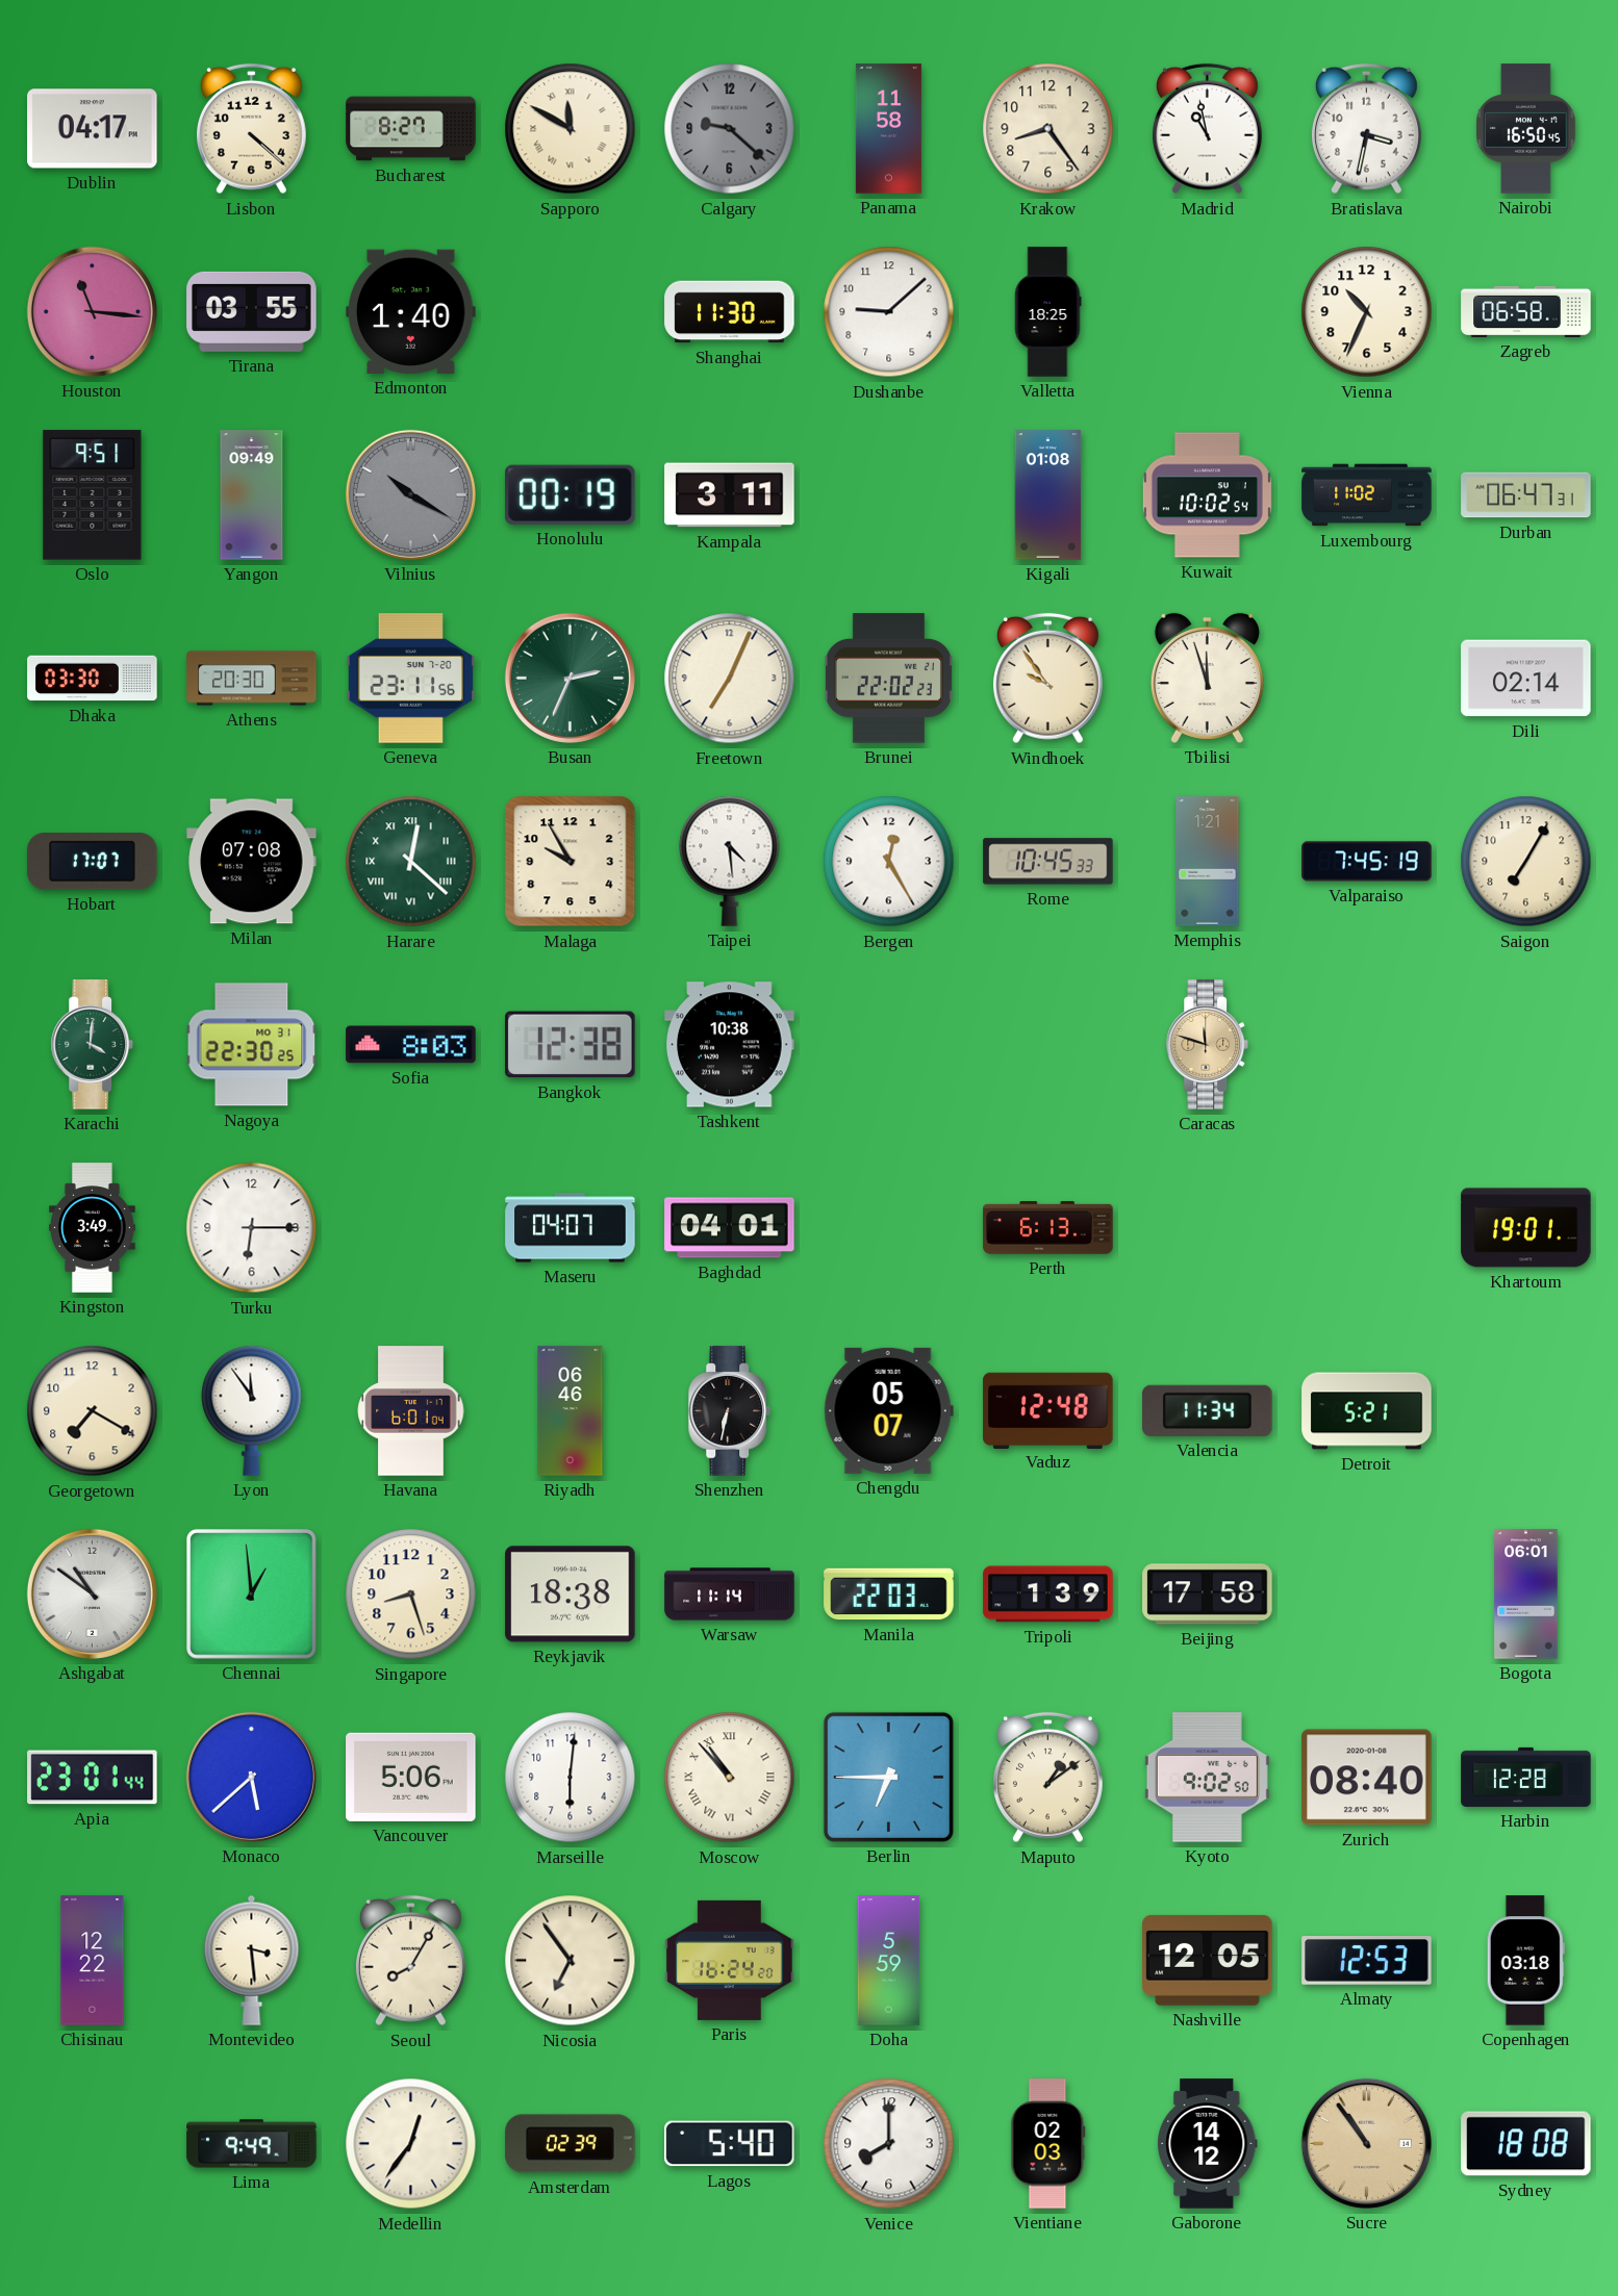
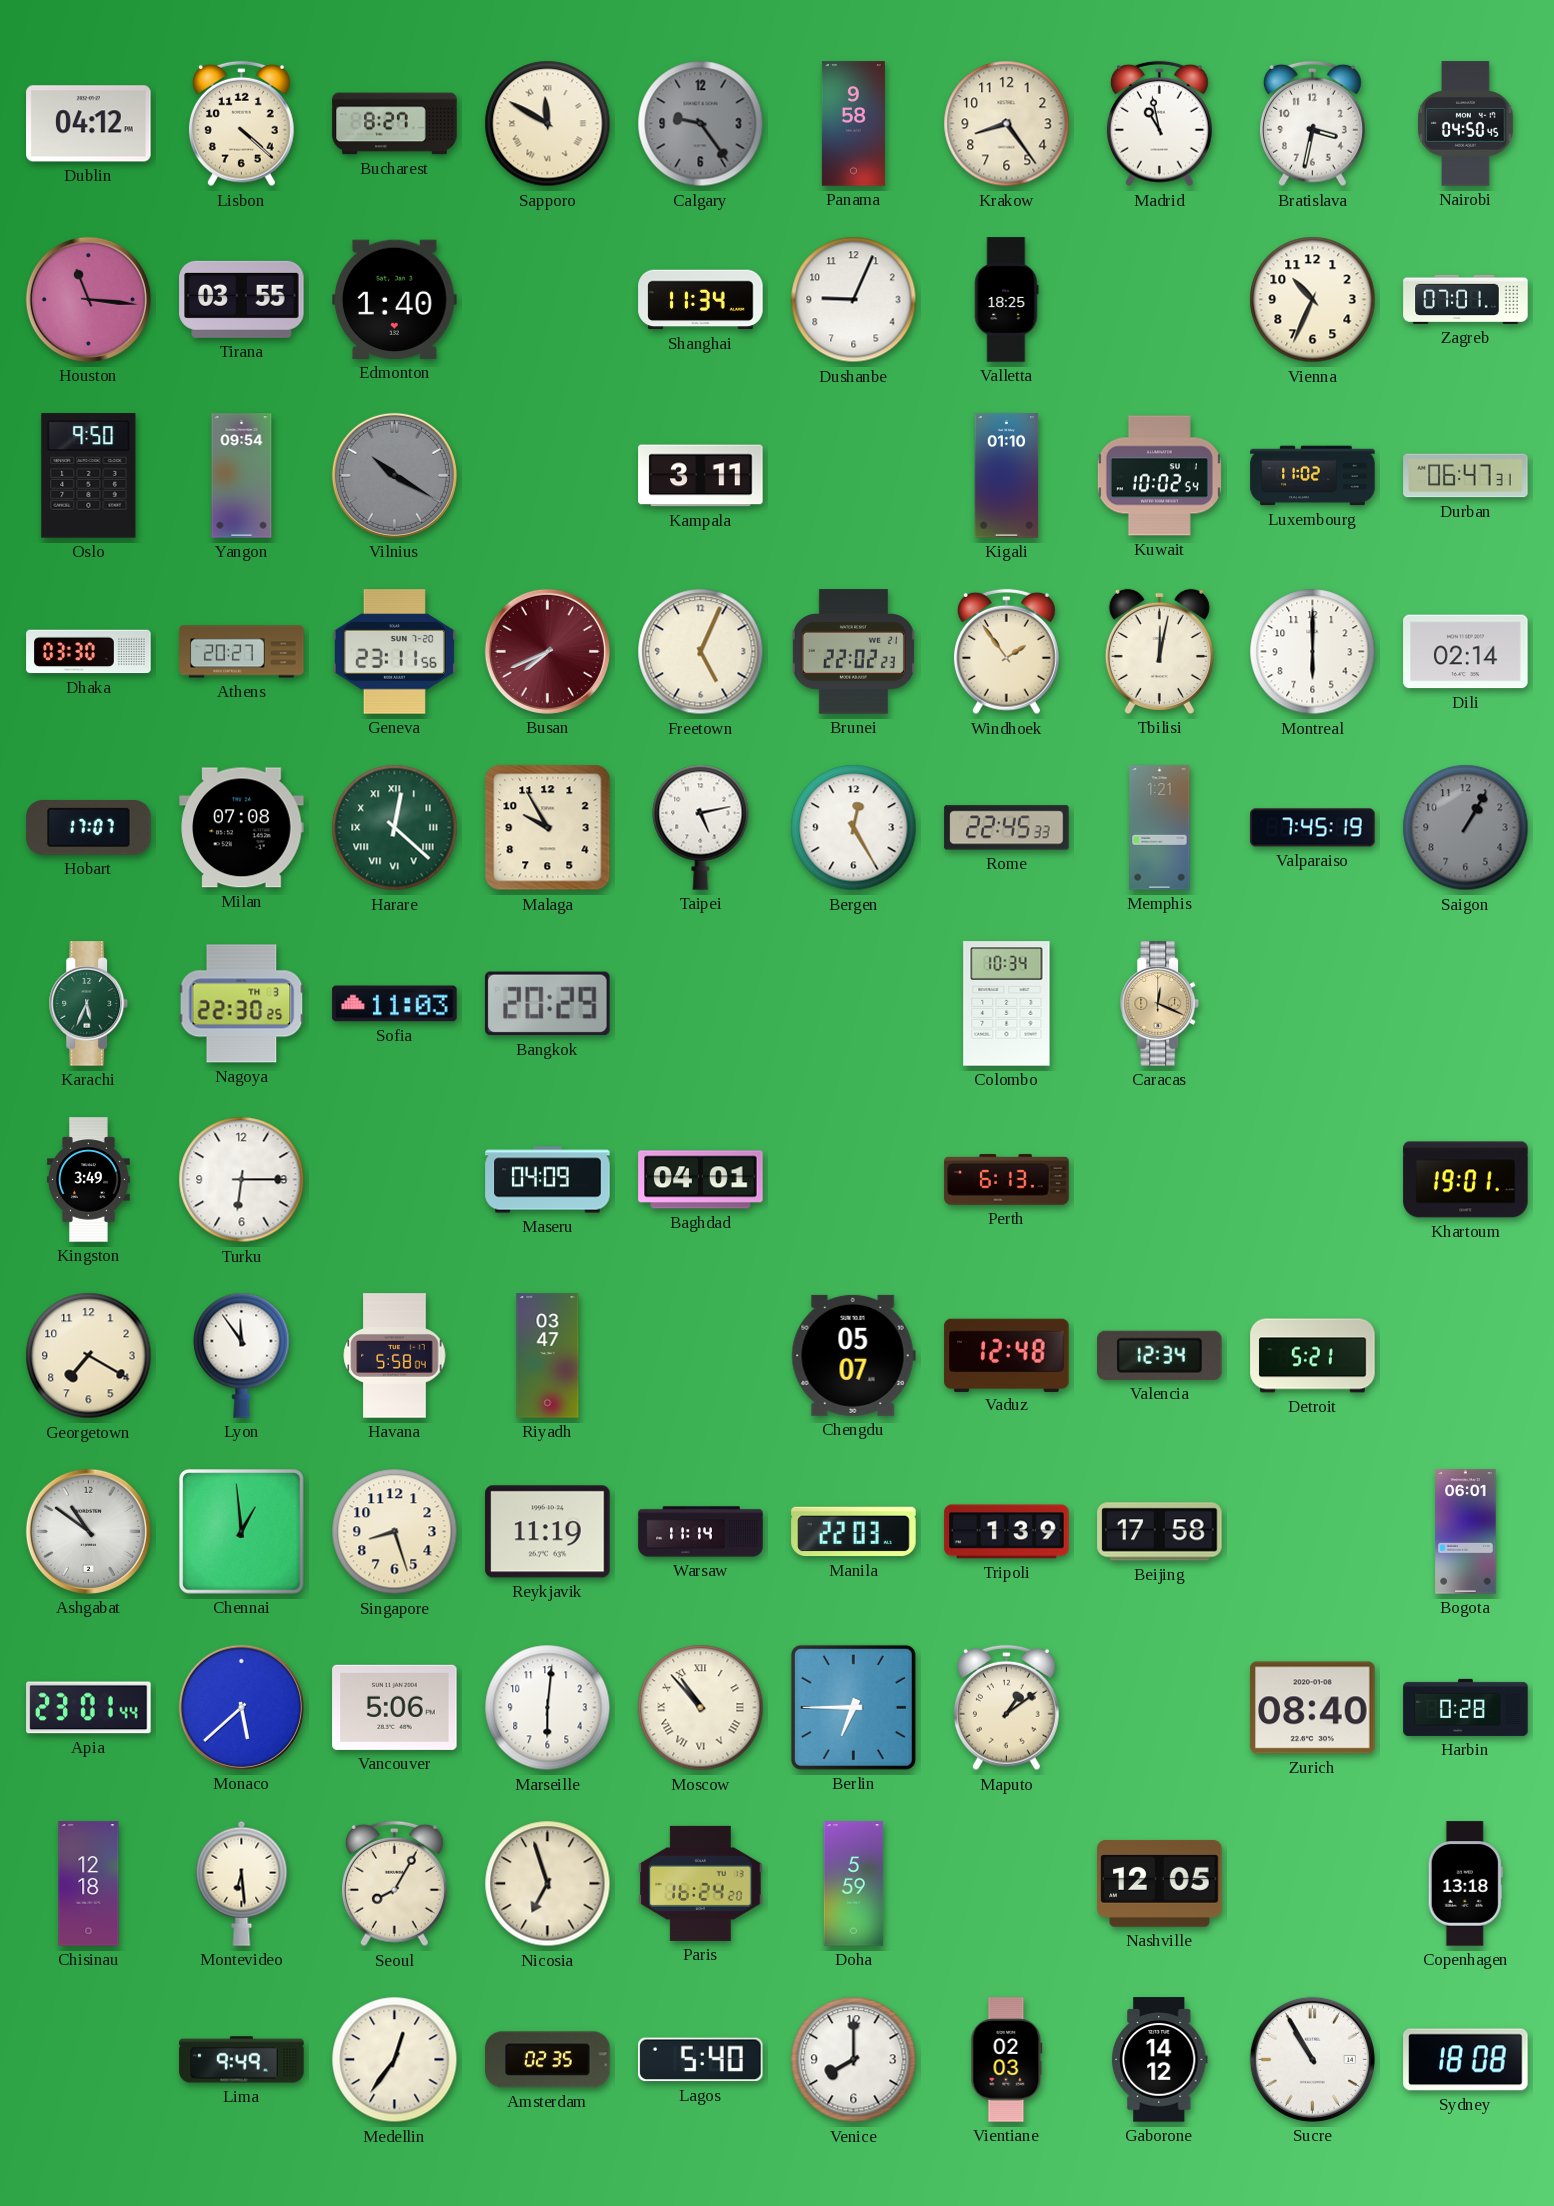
Dublin: 04:17 -> 04:12
Calgary: 9:22 -> 9:24
Panama: 11:58 -> 9:58
Nairobi: 16:50 -> 04:50
Shanghai: 11:30 -> 11:34
Dushanbe: 9:08 -> 9:04
Zagreb: 06:58 -> 07:01
Oslo: 9:51 -> 9:50
Yangon: 09:49 -> 09:54
Honolulu: 00:19 -> none
Kigali: 01:08 -> 01:10
Athens: 20:30 -> 20:27
Busan: 2:34 -> 7:41
Busan dial: green -> burgundy
Freetown: 7:04 -> 5:04
Windhoek: 9:54 -> 1:54
Tbilisi: 11:57 -> 12:02
Montreal: none -> 6:00
Taipei: 4:29 -> 5:13
Rome: 10:45 -> 22:45
Saigon: 7:05 -> 1:05
Saigon dial: cream -> grey
Karachi: 4:01 -> 5:34
Nagoya date: MO 31 -> TH 3
Sofia: 8:03 -> 11:03
Bangkok: 12:38 -> 20:29
Tashkent: 10:38 -> none
Colombo: none -> 10:34
Caracas: 11:48 -> 12:19
Maseru: 04:07 -> 04:09
Havana: 6:01 -> 5:58
Riyadh: 06:46 -> 03:47
Shenzhen: 6:32 -> none
Valencia: 11:34 -> 12:34
Reykjavik: 18:38 -> 11:19
Kyoto: 9:02 -> none
Harbin: 12:28 -> 0:28
Chisinau: 12:22 -> 12:18
Montevideo: 3:29 -> 6:29
Nicosia: 6:54 -> 6:57
Almaty: 12:53 -> none
Copenhagen: 03:18 -> 13:18
Amsterdam: 02:39 -> 02:35
Sucre: 10:54 -> 10:55
Sucre dial: champagne -> white
